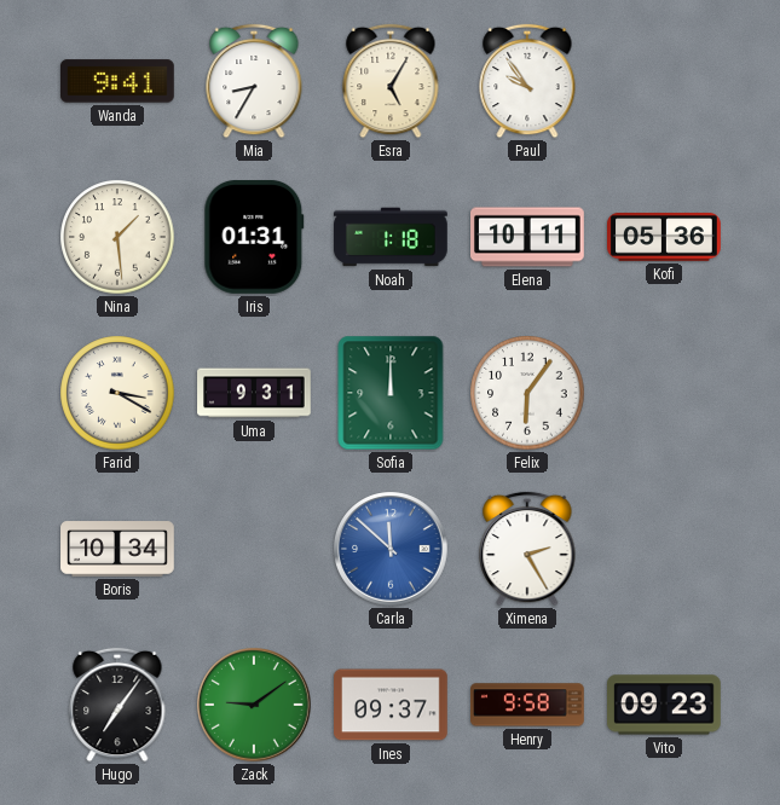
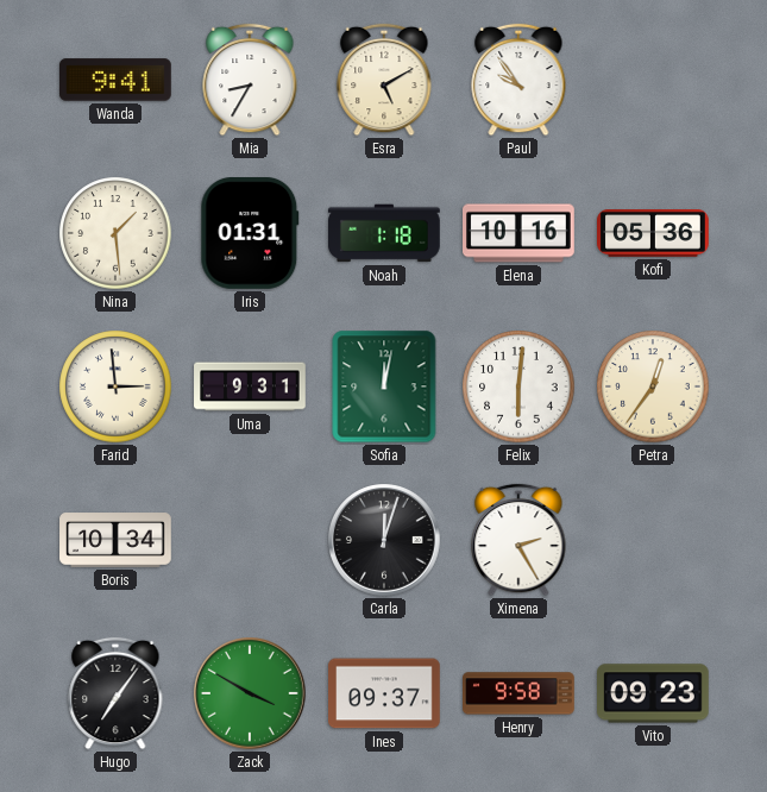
Esra: 5:05 -> 5:10
Elena: 10:11 -> 10:16
Farid: 3:20 -> 2:59
Sofia: 12:00 -> 12:02
Felix: 6:06 -> 6:01
Petra: none -> 12:36
Carla: 11:52 -> 12:03
Carla dial: blue -> black
Zack: 9:09 -> 3:50
